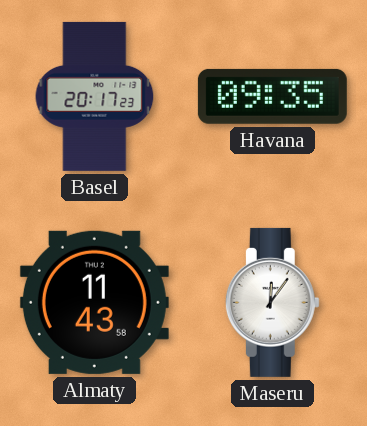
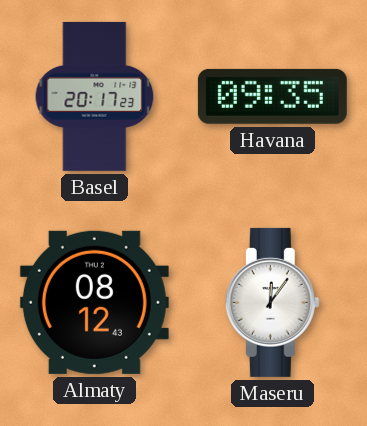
Almaty: 11:43 -> 08:12
